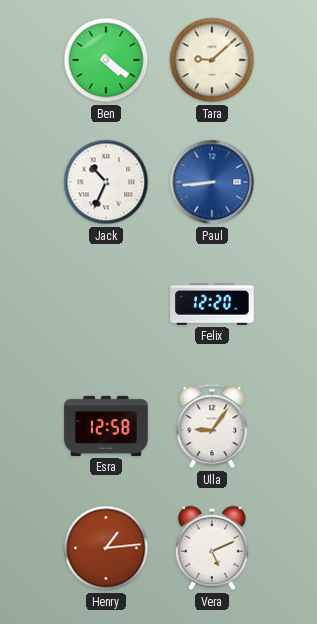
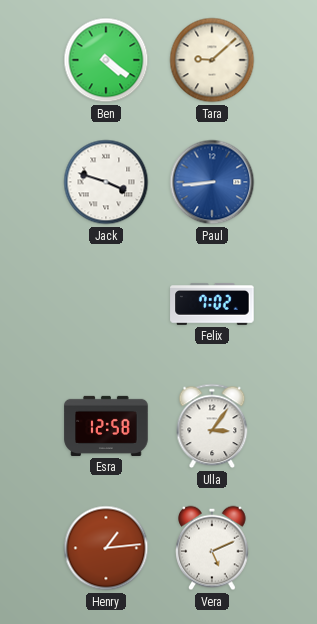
Jack: 10:34 -> 3:48
Felix: 12:20 -> 7:02
Ulla: 9:06 -> 3:06
